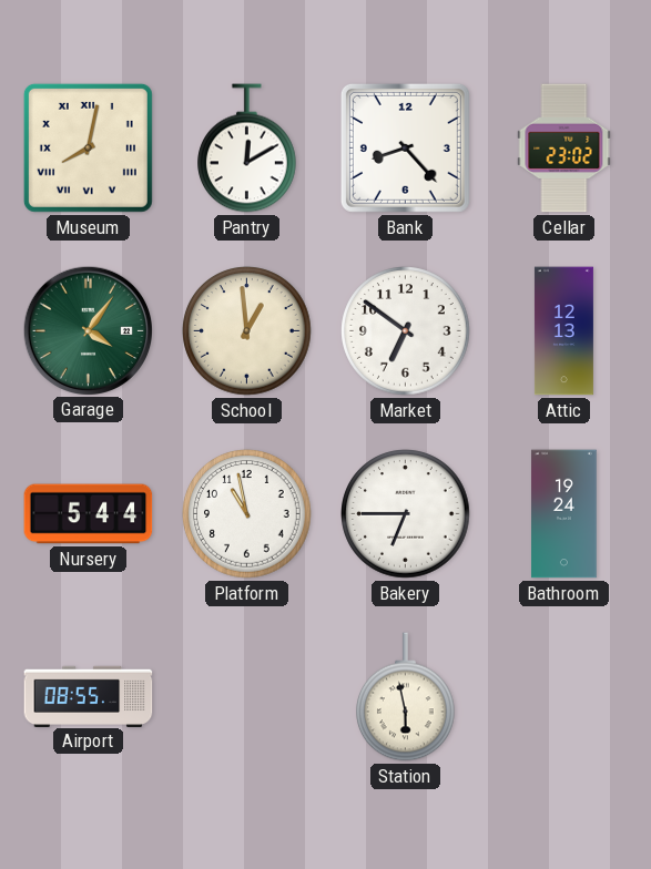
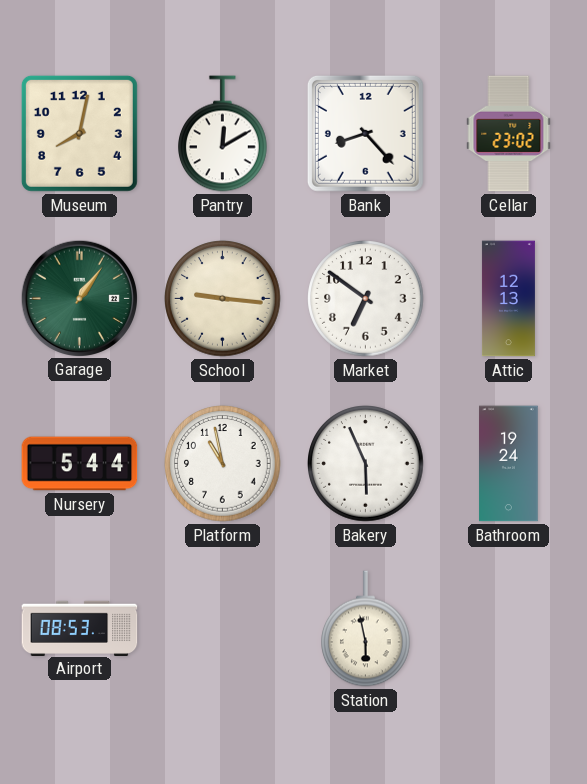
Museum numerals: Roman -> Arabic
Garage: 4:06 -> 1:06
School: 12:59 -> 9:16
Bakery: 6:45 -> 5:56
Airport: 08:55 -> 08:53
